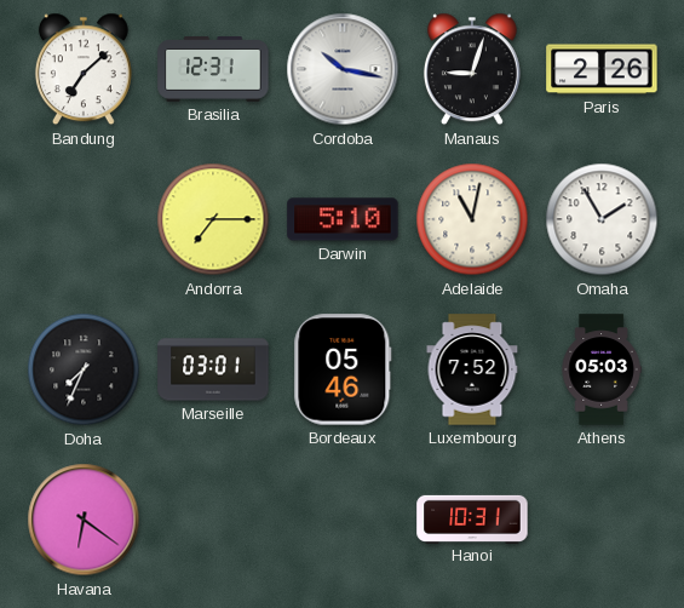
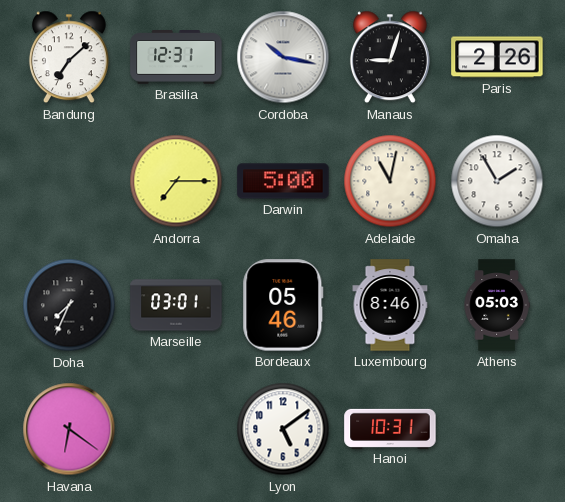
Darwin: 5:10 -> 5:00
Luxembourg: 7:52 -> 8:46
Lyon: none -> 5:09
